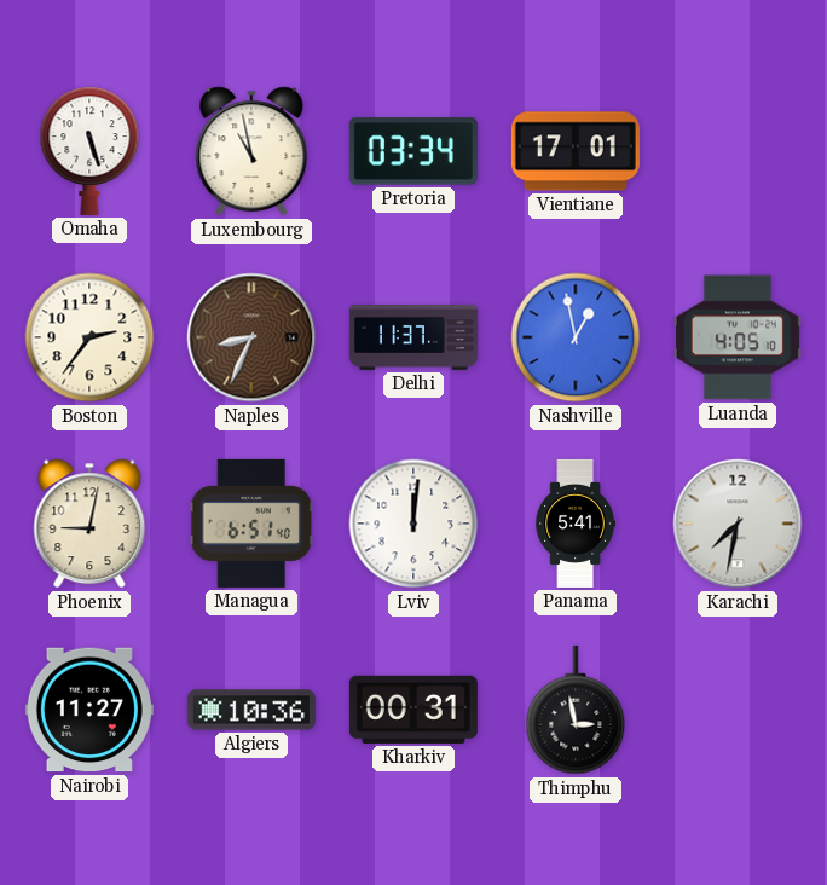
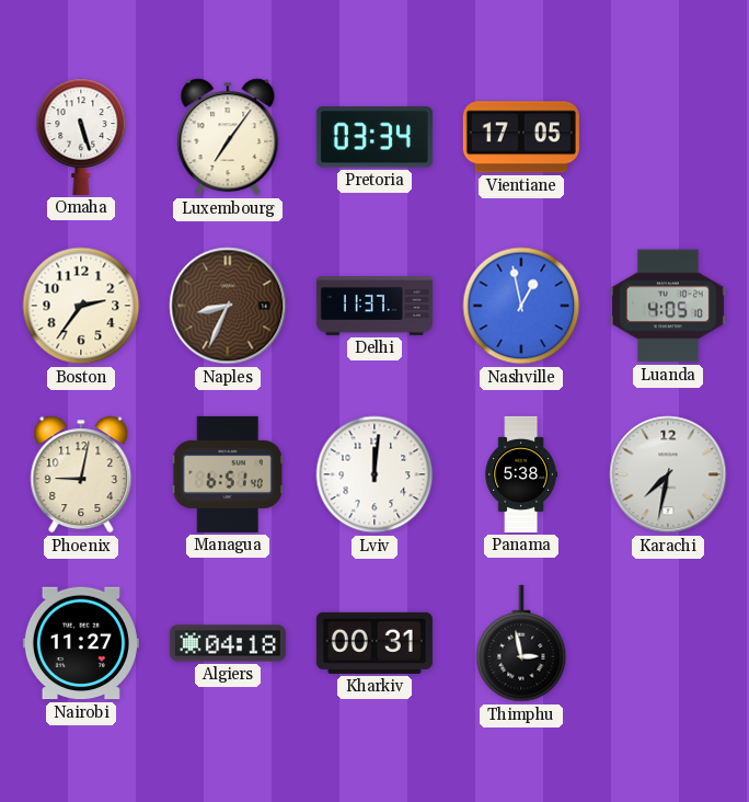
Luxembourg: 10:58 -> 7:06
Vientiane: 17:01 -> 17:05
Panama: 5:41 -> 5:38
Algiers: 10:36 -> 04:18
